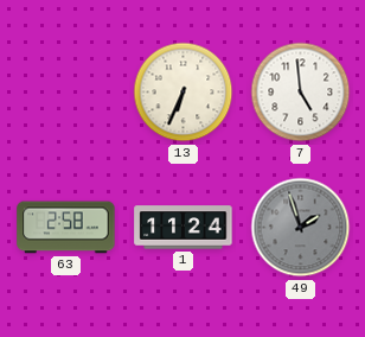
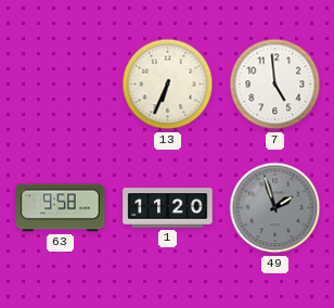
63: 2:58 -> 9:58
1: 11:24 -> 11:20
